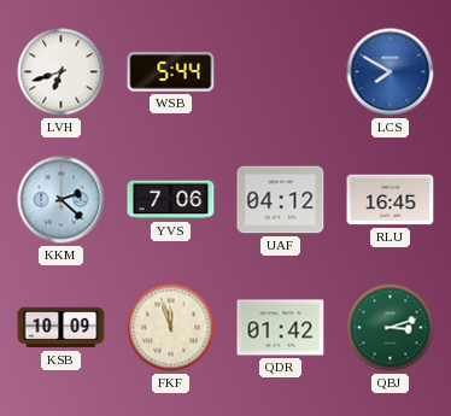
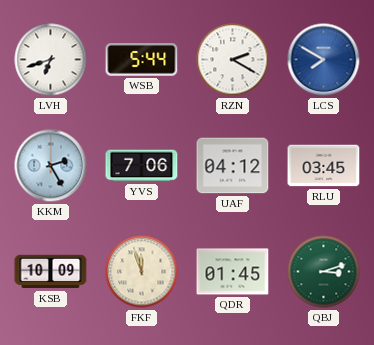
RZN: none -> 2:20
KKM: 2:22 -> 2:25
RLU: 16:45 -> 03:45
QDR: 01:42 -> 01:45
